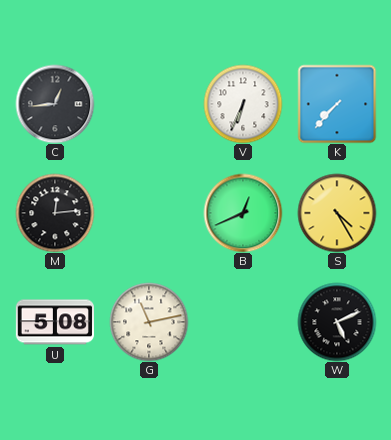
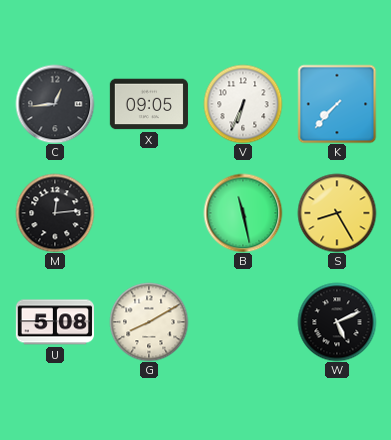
X: none -> 09:05
B: 12:41 -> 11:28
S: 4:25 -> 8:25
G: 11:13 -> 8:10
